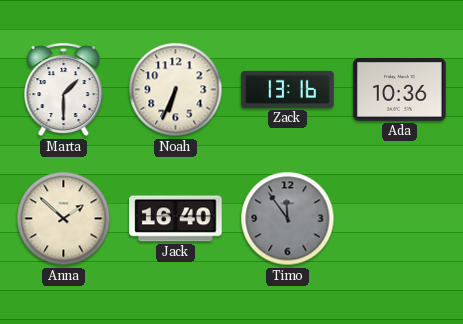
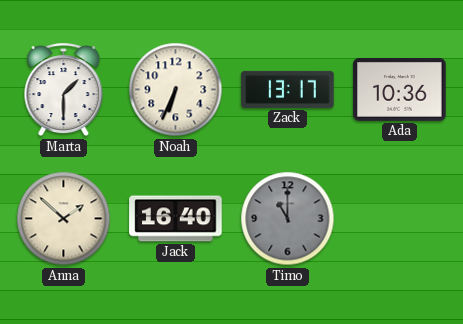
Zack: 13:16 -> 13:17
Timo: 11:54 -> 11:00
